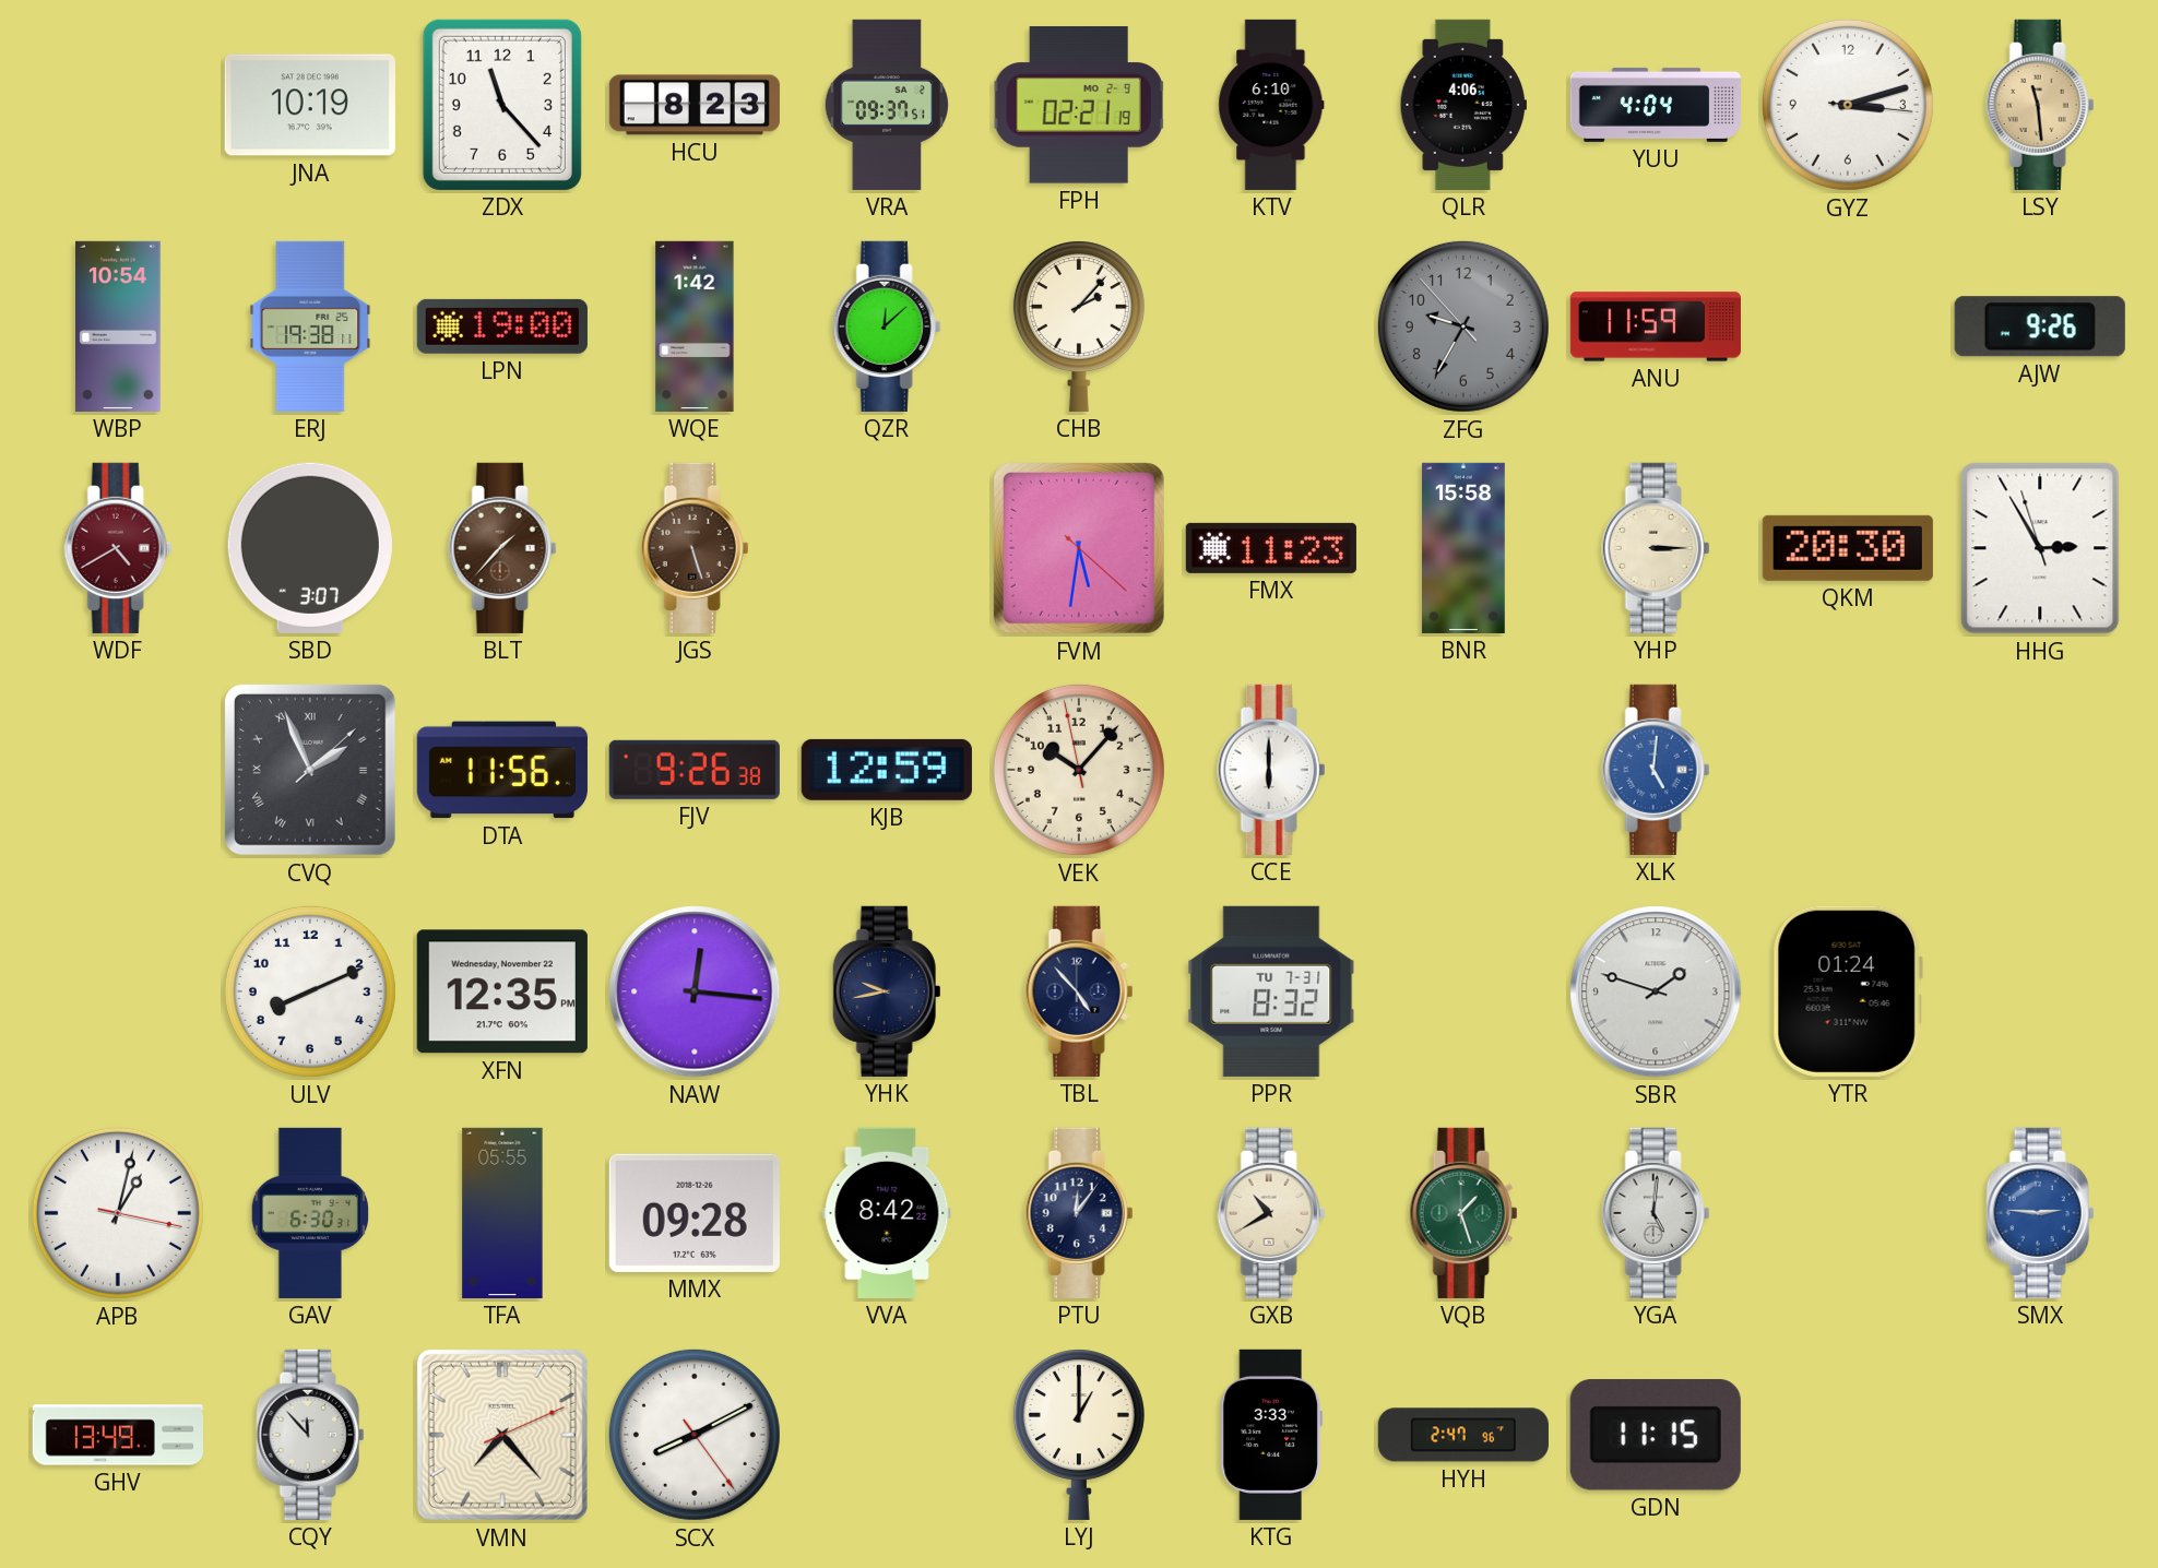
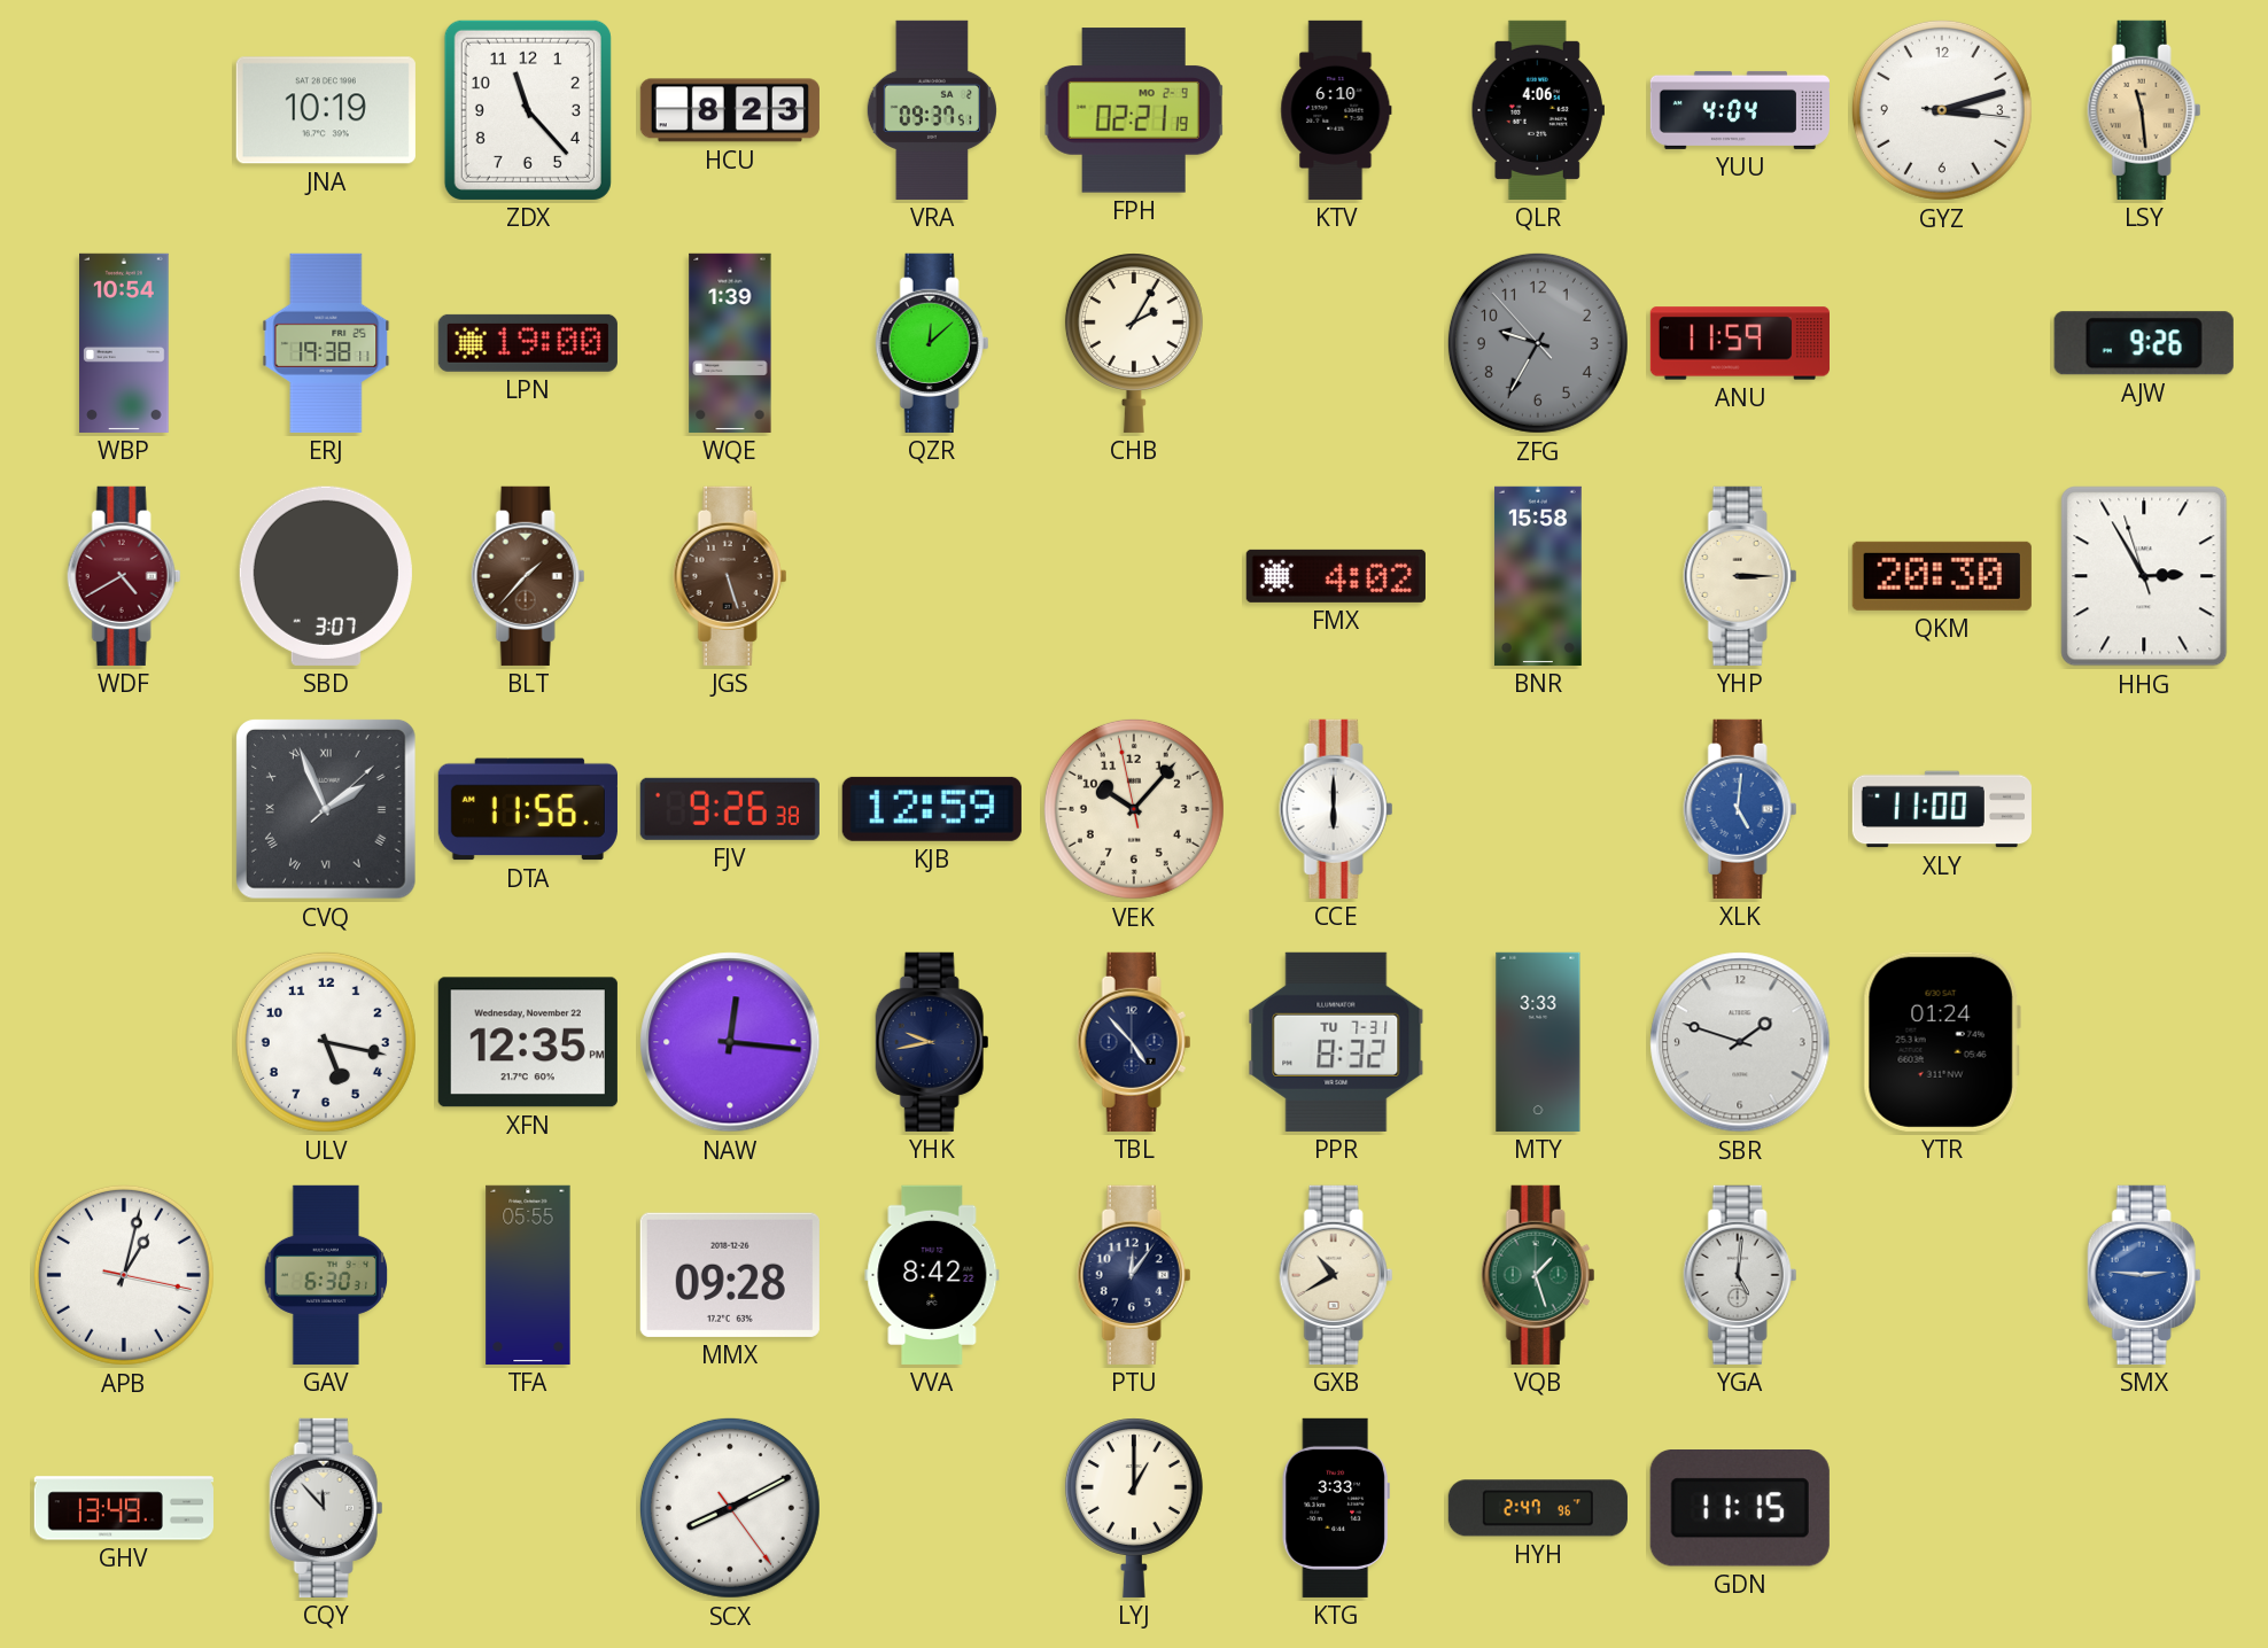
WQE: 1:42 -> 1:39
CHB: 2:07 -> 2:05
FVM: 5:31 -> none
FMX: 11:23 -> 4:02
XLY: none -> 11:00
ULV: 8:11 -> 5:17
MTY: none -> 3:33
VMN: 7:23 -> none
